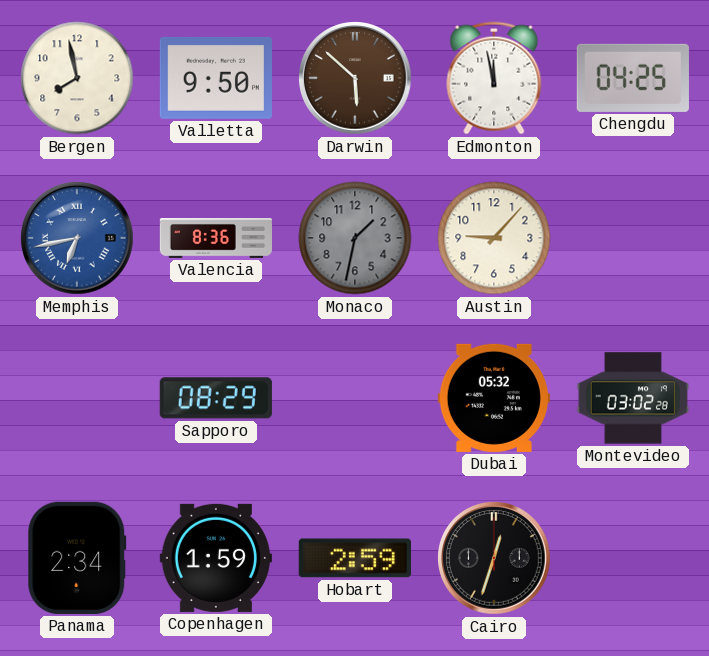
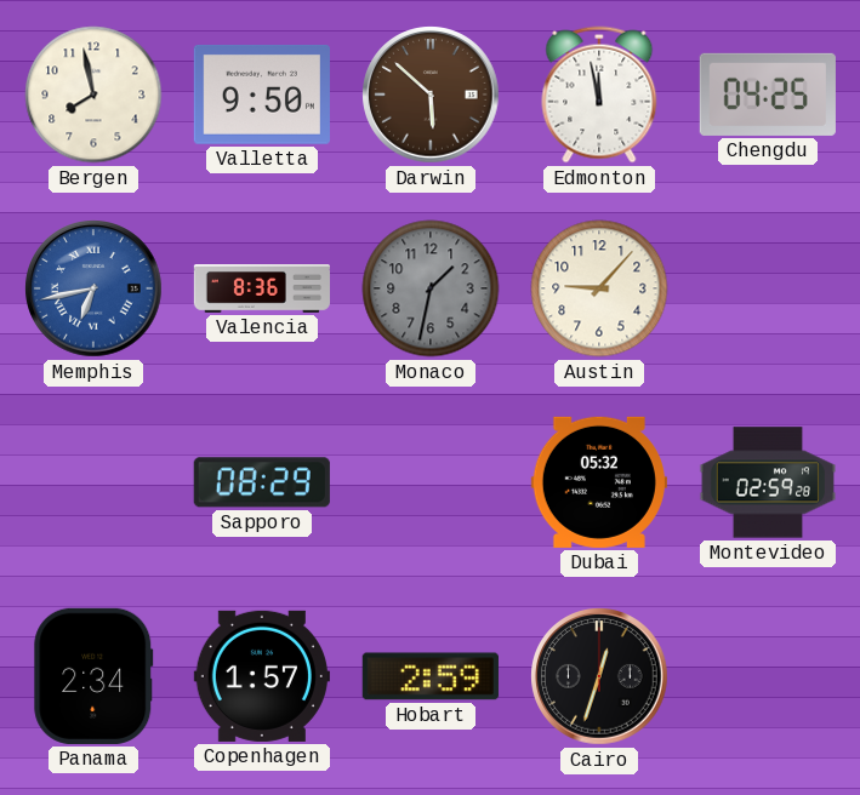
Montevideo: 03:02 -> 02:59
Copenhagen: 1:59 -> 1:57
